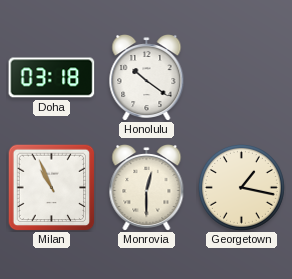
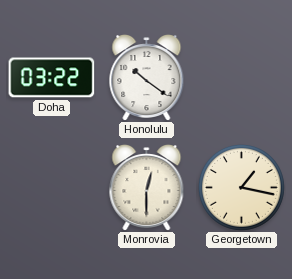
Doha: 03:18 -> 03:22
Milan: 10:56 -> none
